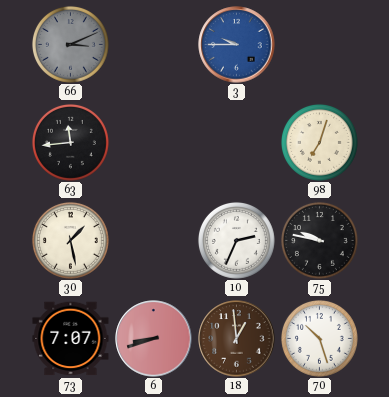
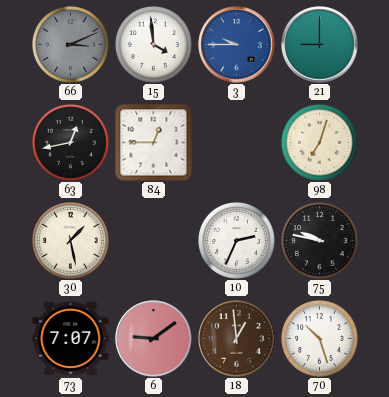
15: none -> 3:59
21: none -> 9:00
63: 11:44 -> 12:43
84: none -> 12:45
6: 8:42 -> 9:09
